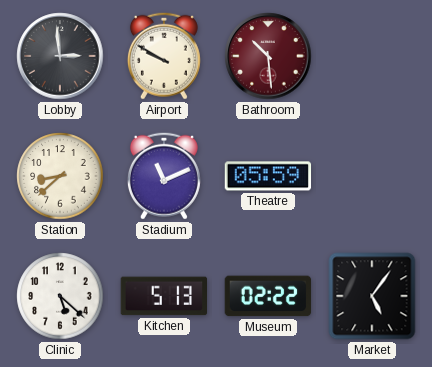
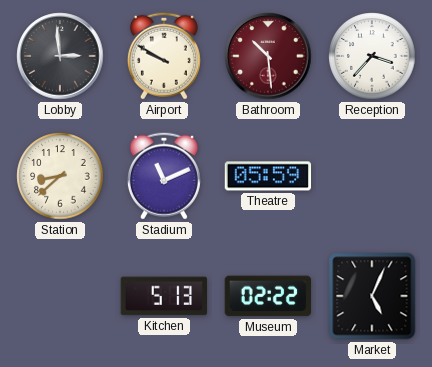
Reception: none -> 3:37
Clinic: 5:22 -> none
Market: 5:06 -> 5:04
